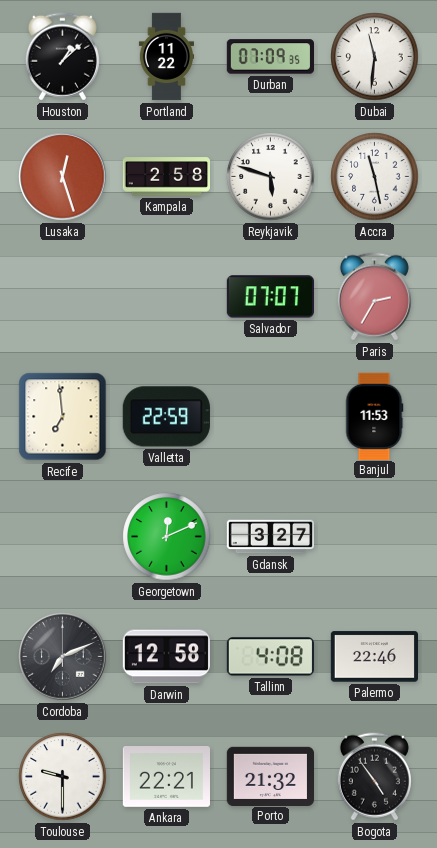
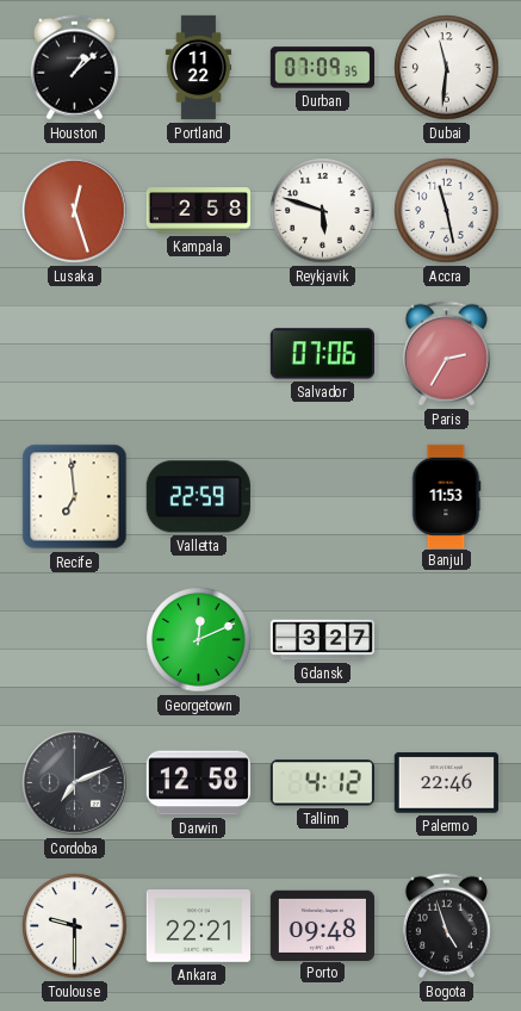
Salvador: 07:07 -> 07:06
Tallinn: 4:08 -> 4:12
Porto: 21:32 -> 09:48
Bogota: 4:54 -> 4:57
